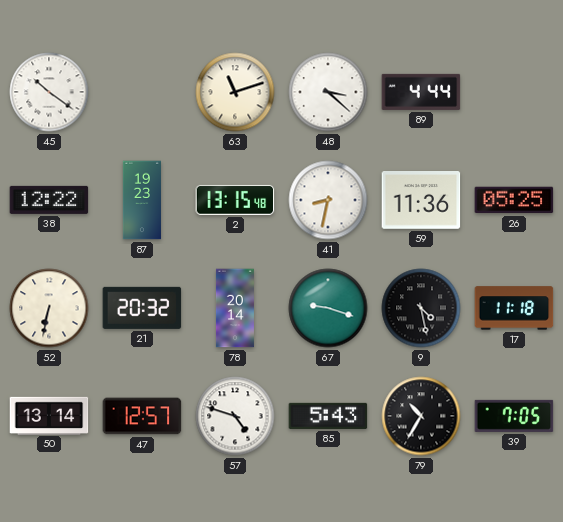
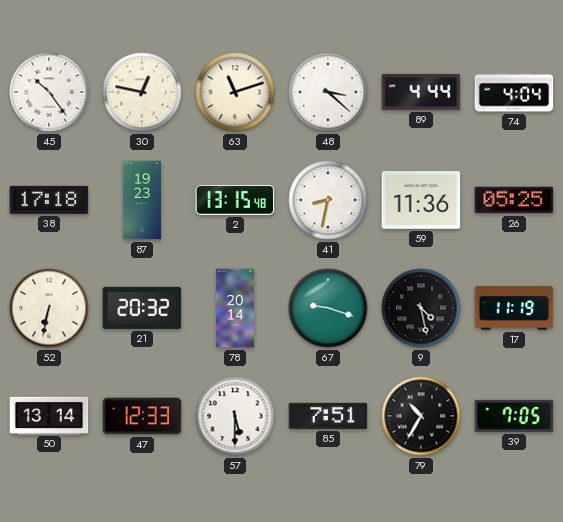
45: 10:21 -> 10:24
30: none -> 12:47
74: none -> 4:04
38: 12:22 -> 17:18
17: 11:18 -> 11:19
47: 12:57 -> 12:33
57: 4:48 -> 5:30
85: 5:43 -> 7:51
